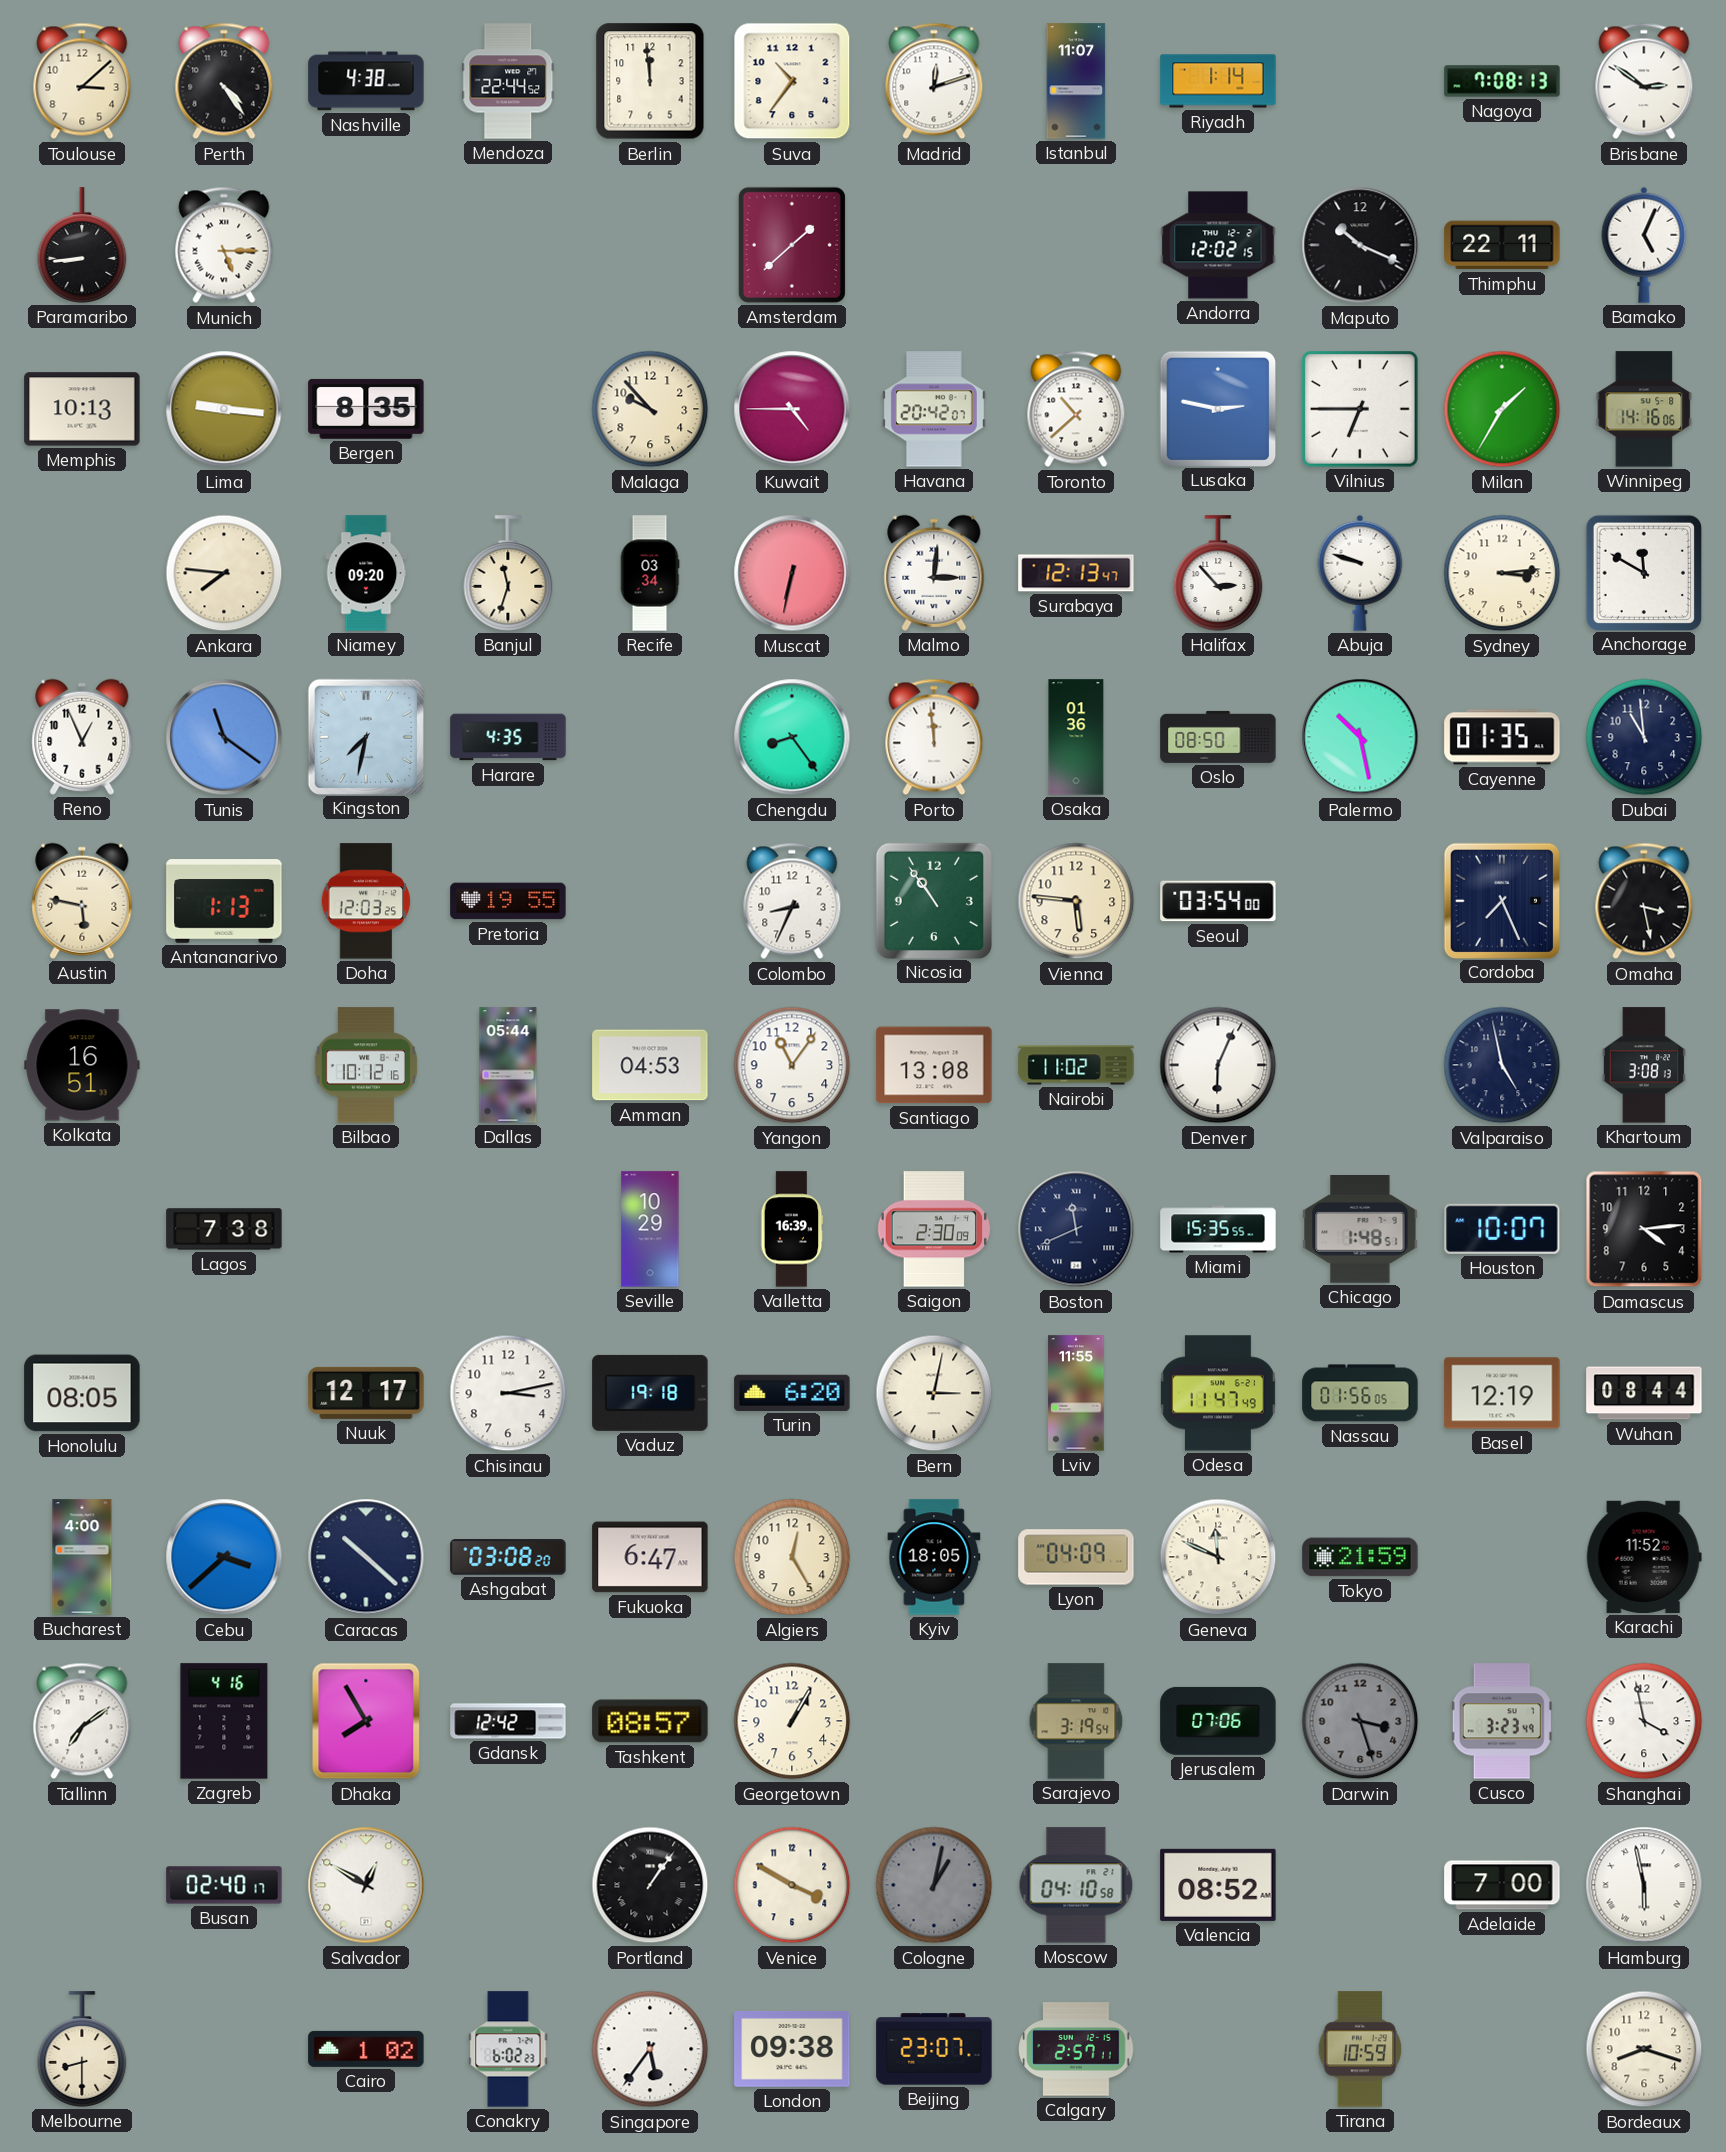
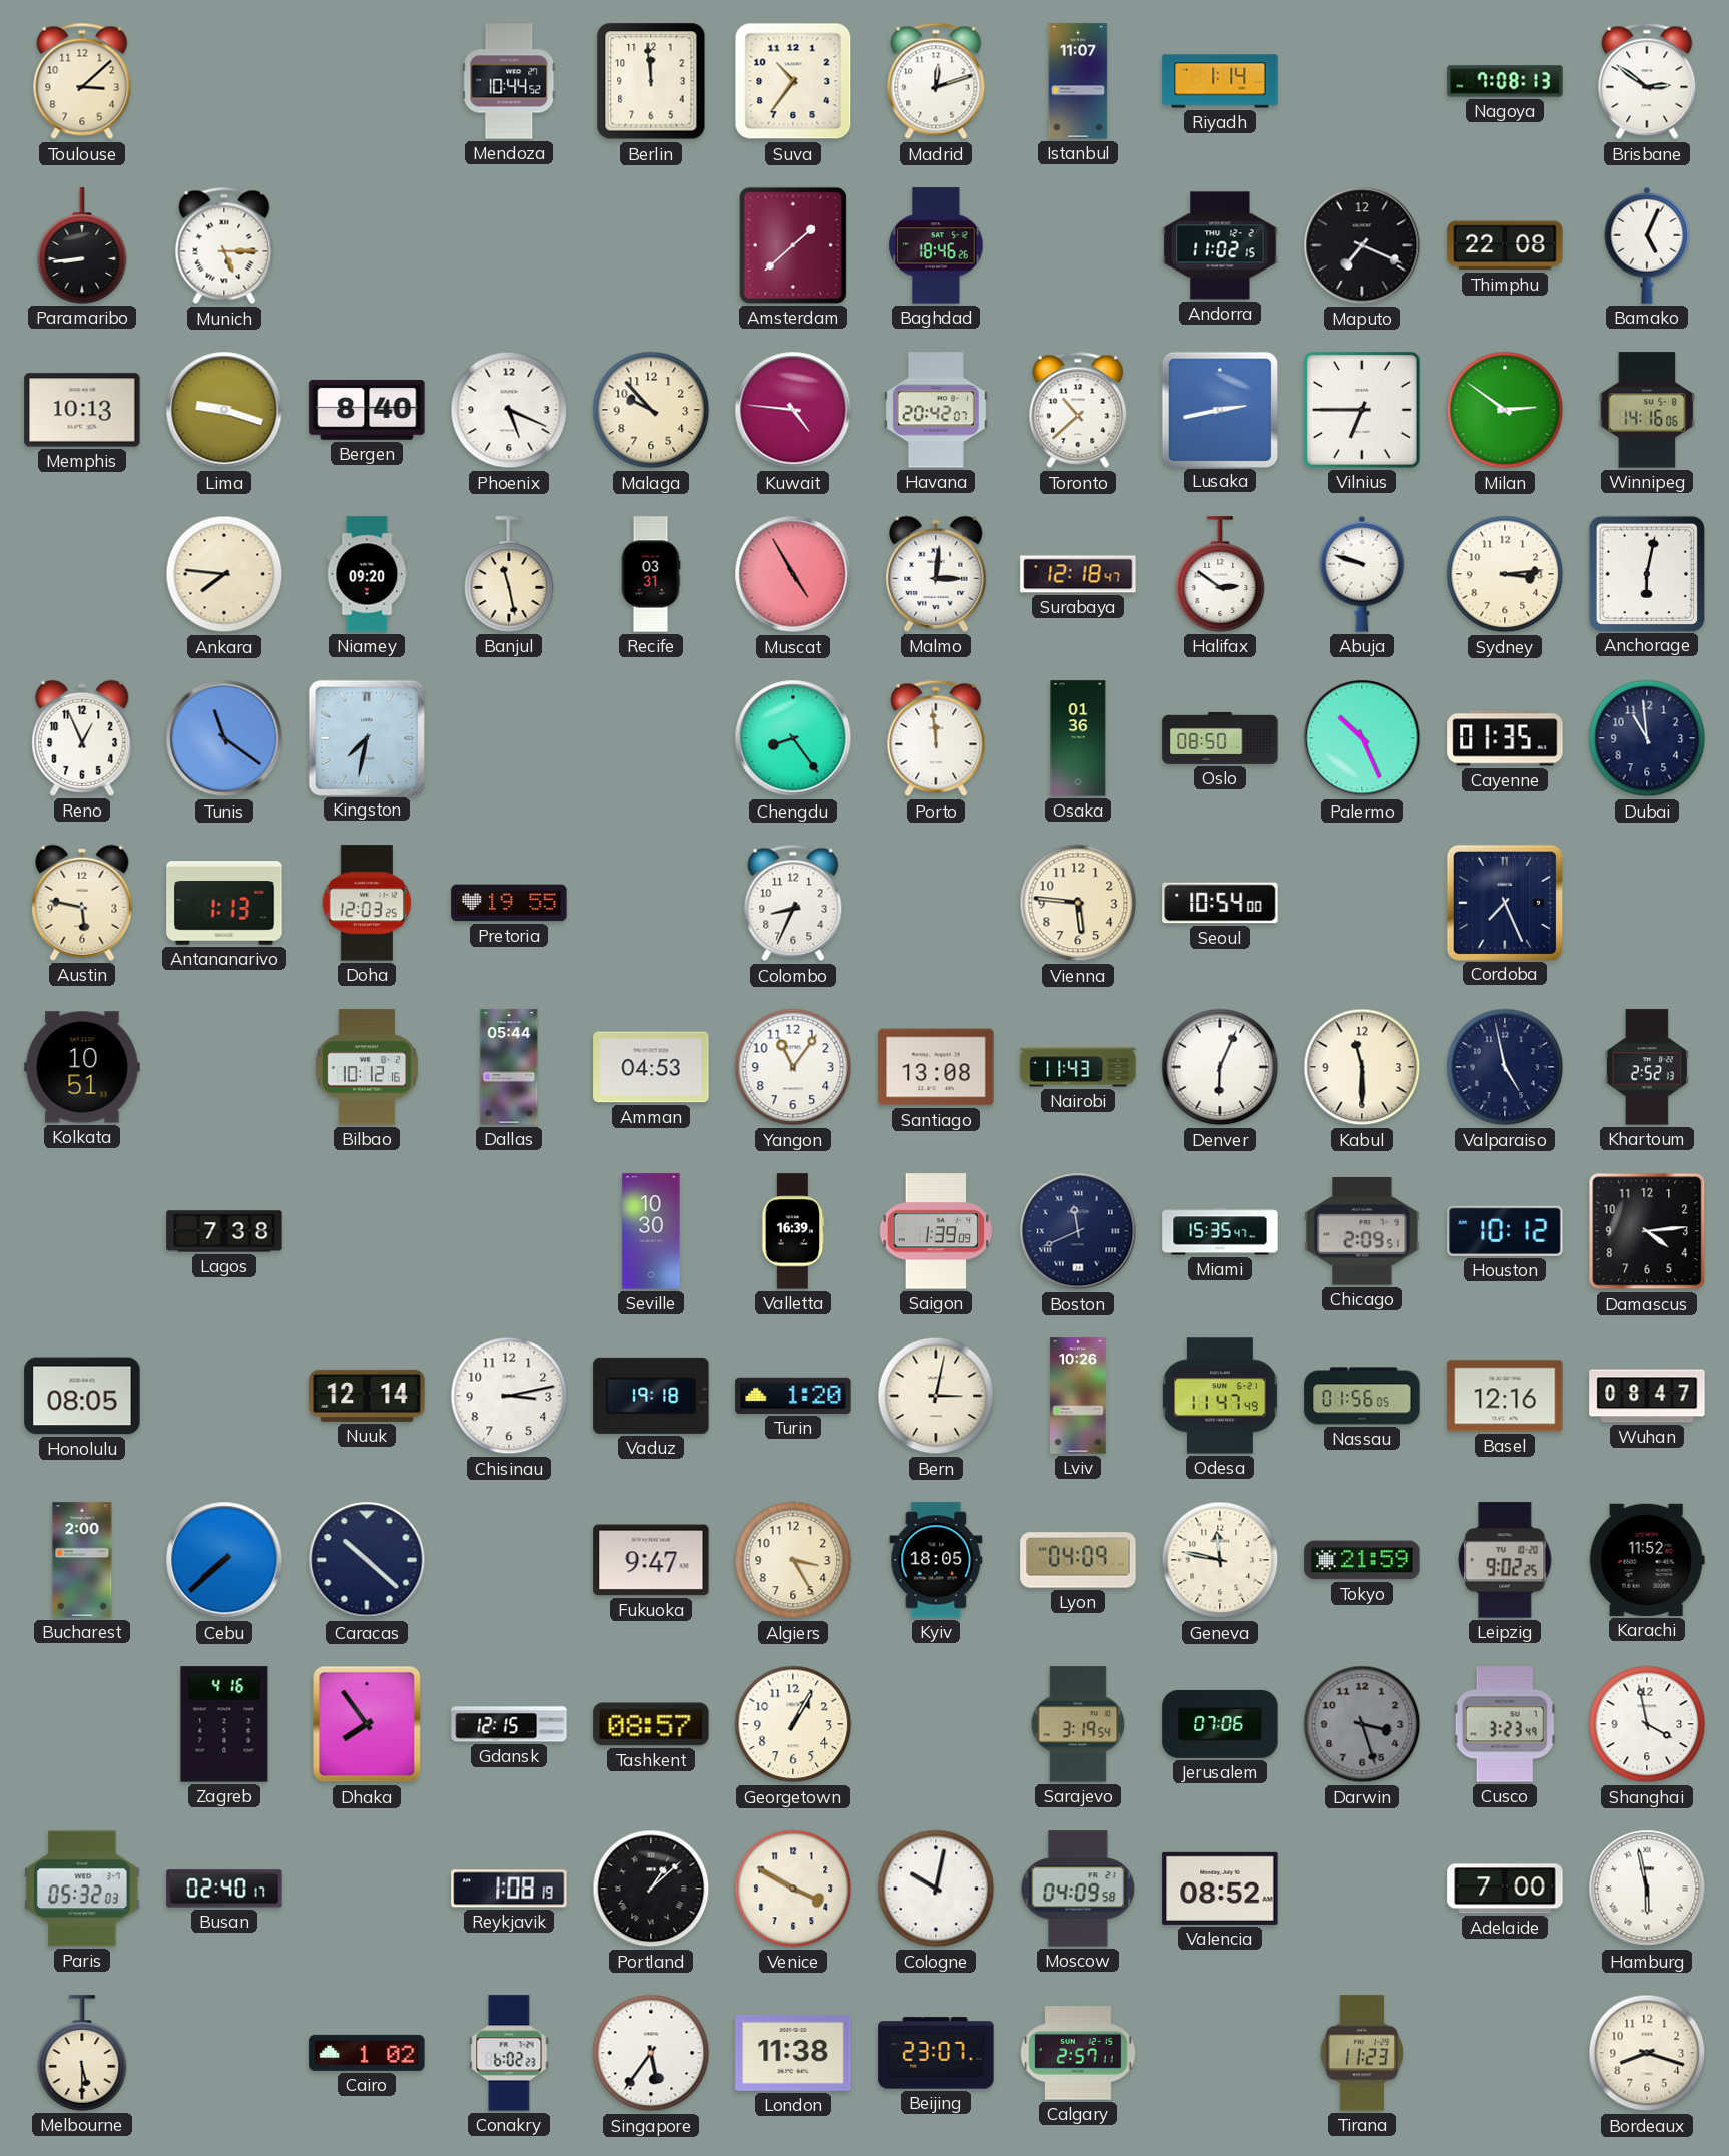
Perth: 4:24 -> none
Nashville: 4:38 -> none
Mendoza: 22:44 -> 10:44
Baghdad: none -> 18:46
Andorra: 12:02 -> 11:02
Maputo: 10:19 -> 7:19
Thimphu: 22:11 -> 22:08
Lima: 9:16 -> 9:18
Bergen: 8:35 -> 8:40
Phoenix: none -> 5:19
Kuwait: 4:45 -> 4:46
Lusaka: 2:47 -> 2:43
Milan: 1:35 -> 2:51
Banjul: 11:33 -> 11:28
Recife: 03:34 -> 03:31
Muscat: 6:32 -> 4:55
Surabaya: 12:13 -> 12:18
Halifax: 2:53 -> 2:51
Anchorage: 11:50 -> 6:02
Harare: 4:35 -> none
Palermo: 10:28 -> 10:26
Nicosia: 10:54 -> none
Seoul: 03:54 -> 10:54
Omaha: 3:28 -> none
Kolkata: 16:51 -> 10:51
Nairobi: 11:02 -> 11:43
Kabul: none -> 11:30
Khartoum: 3:08 -> 2:52
Seville: 10:29 -> 10:30
Saigon: 2:30 -> 1:39
Miami: 15:35:55 -> 15:35:47
Chicago: 1:48 -> 2:09
Houston: 10:07 -> 10:12
Nuuk: 12:17 -> 12:14
Turin: 6:20 -> 1:20
Lviv: 11:55 -> 10:26
Basel: 12:19 -> 12:16
Wuhan: 08:44 -> 08:47
Bucharest: 4:00 -> 2:00
Cebu: 3:38 -> 7:38
Ashgabat: 03:08 -> none
Fukuoka: 6:47 -> 9:47
Algiers: 12:25 -> 3:25
Geneva: 11:49 -> 11:47
Leipzig: none -> 9:02
Tallinn: 7:09 -> none
Dhaka: 7:55 -> 7:54
Gdansk: 12:42 -> 12:15
Paris: none -> 05:32
Salvador: 12:50 -> none
Reykjavik: none -> 1:08
Portland: 1:06 -> 1:08
Cologne: 1:02 -> 10:02
Cologne dial: grey -> white
Moscow: 04:10 -> 04:09
Melbourne: 8:30 -> 5:30
London: 09:38 -> 11:38
Tirana: 10:59 -> 11:23
